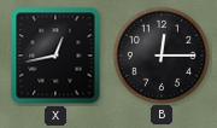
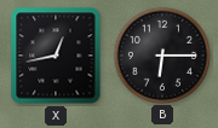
B: 12:15 -> 6:15
